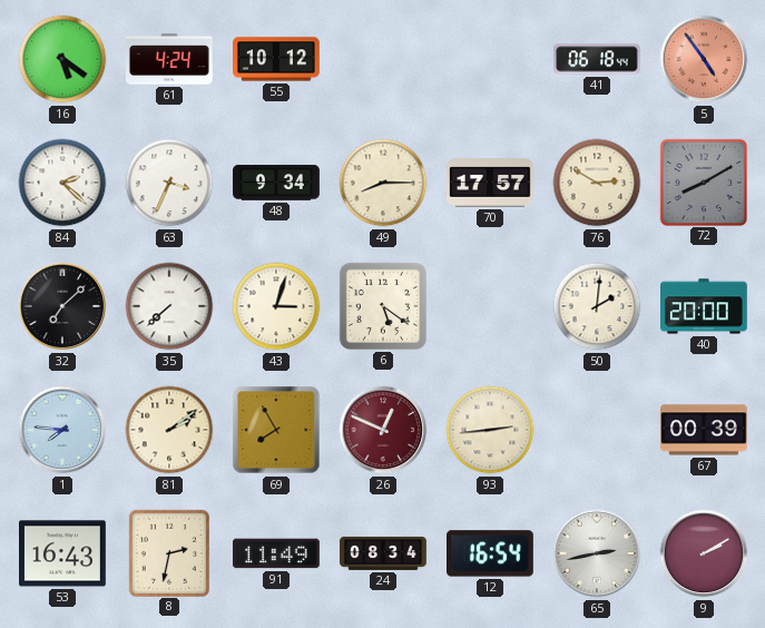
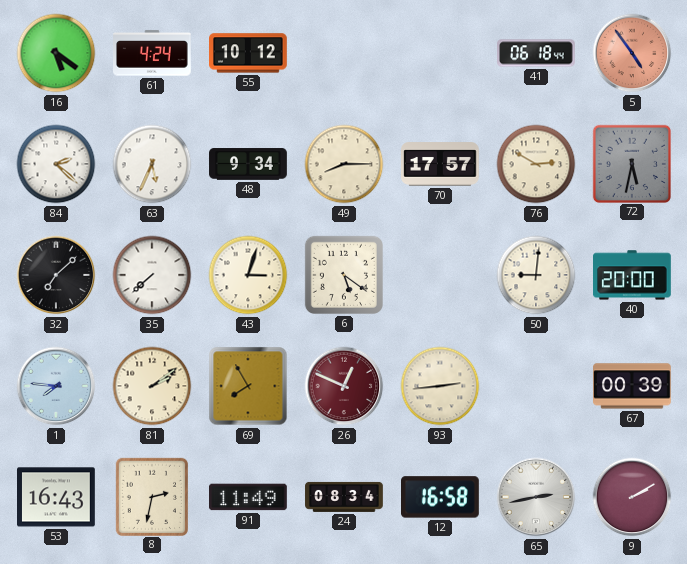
63: 3:34 -> 5:34
72: 8:10 -> 5:32
50: 2:01 -> 9:01
12: 16:54 -> 16:58
